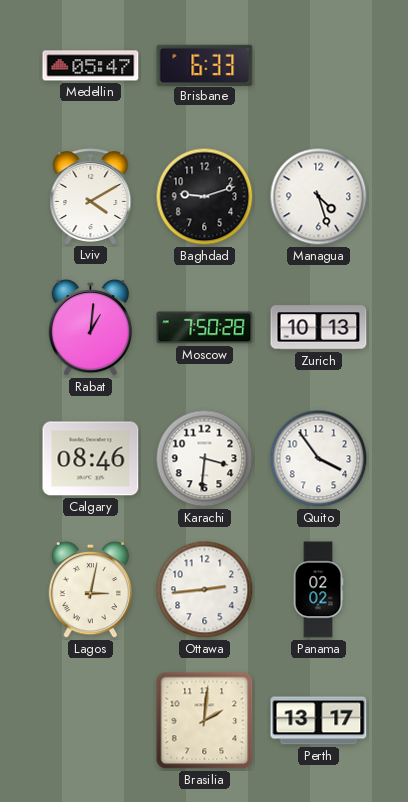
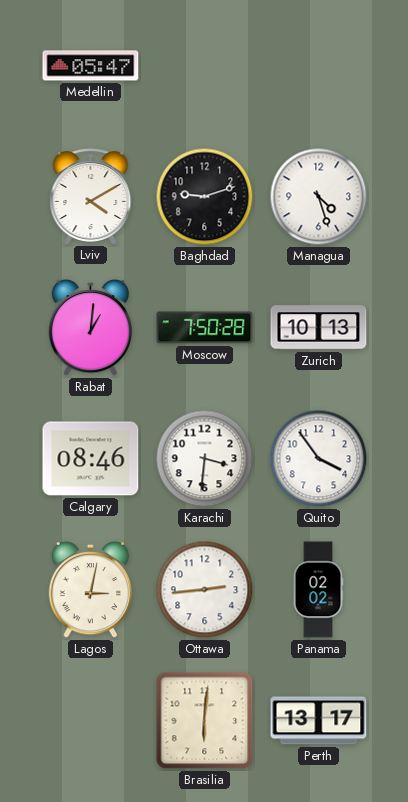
Brisbane: 6:33 -> none
Brasilia: 2:01 -> 6:01
